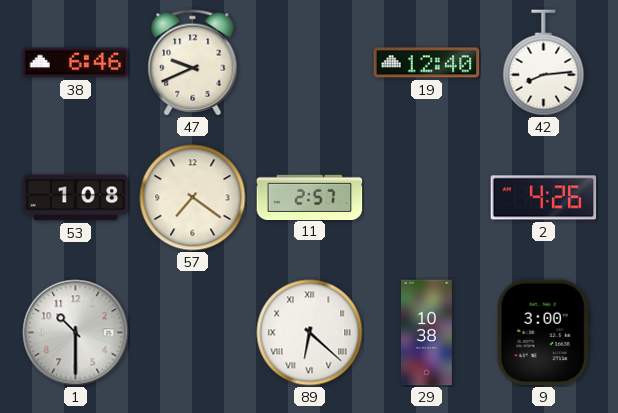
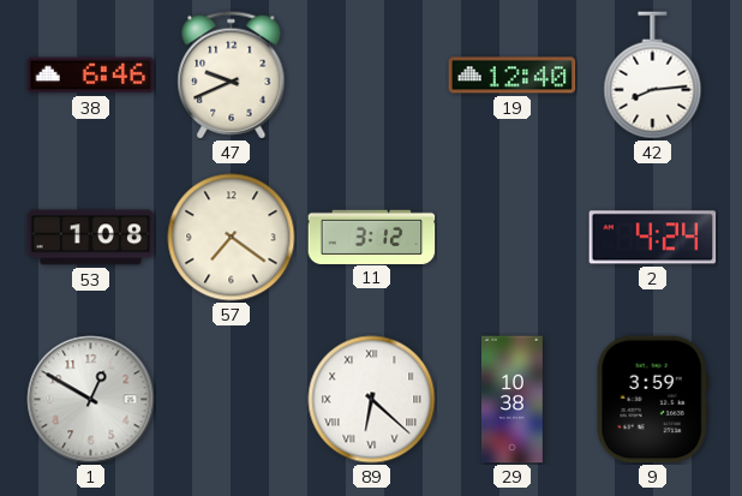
11: 2:57 -> 3:12
2: 4:26 -> 4:24
1: 10:30 -> 12:50
9: 3:00 -> 3:59
